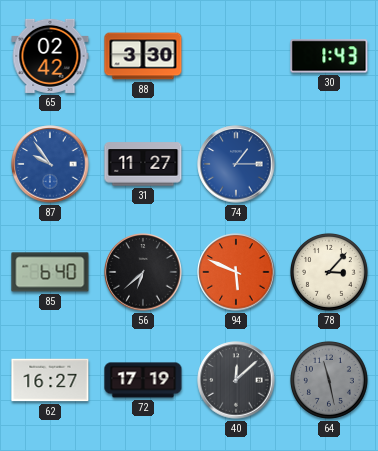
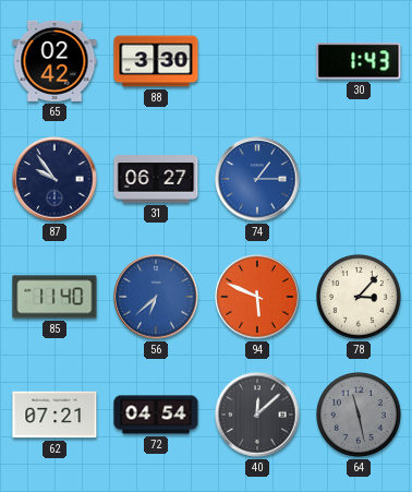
87 dial: blue -> navy
31: 11:27 -> 06:27
85: 6:40 -> 11:40
56 dial: black -> blue
62: 16:27 -> 07:21
72: 17:19 -> 04:54
